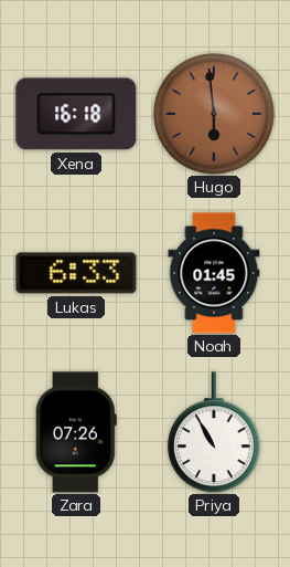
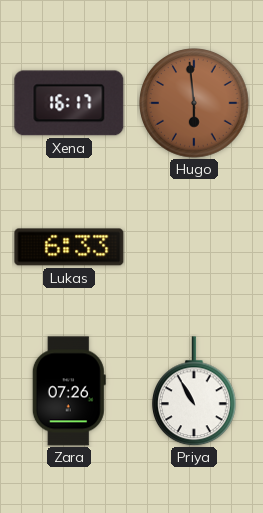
Xena: 16:18 -> 16:17
Noah: 01:45 -> none
